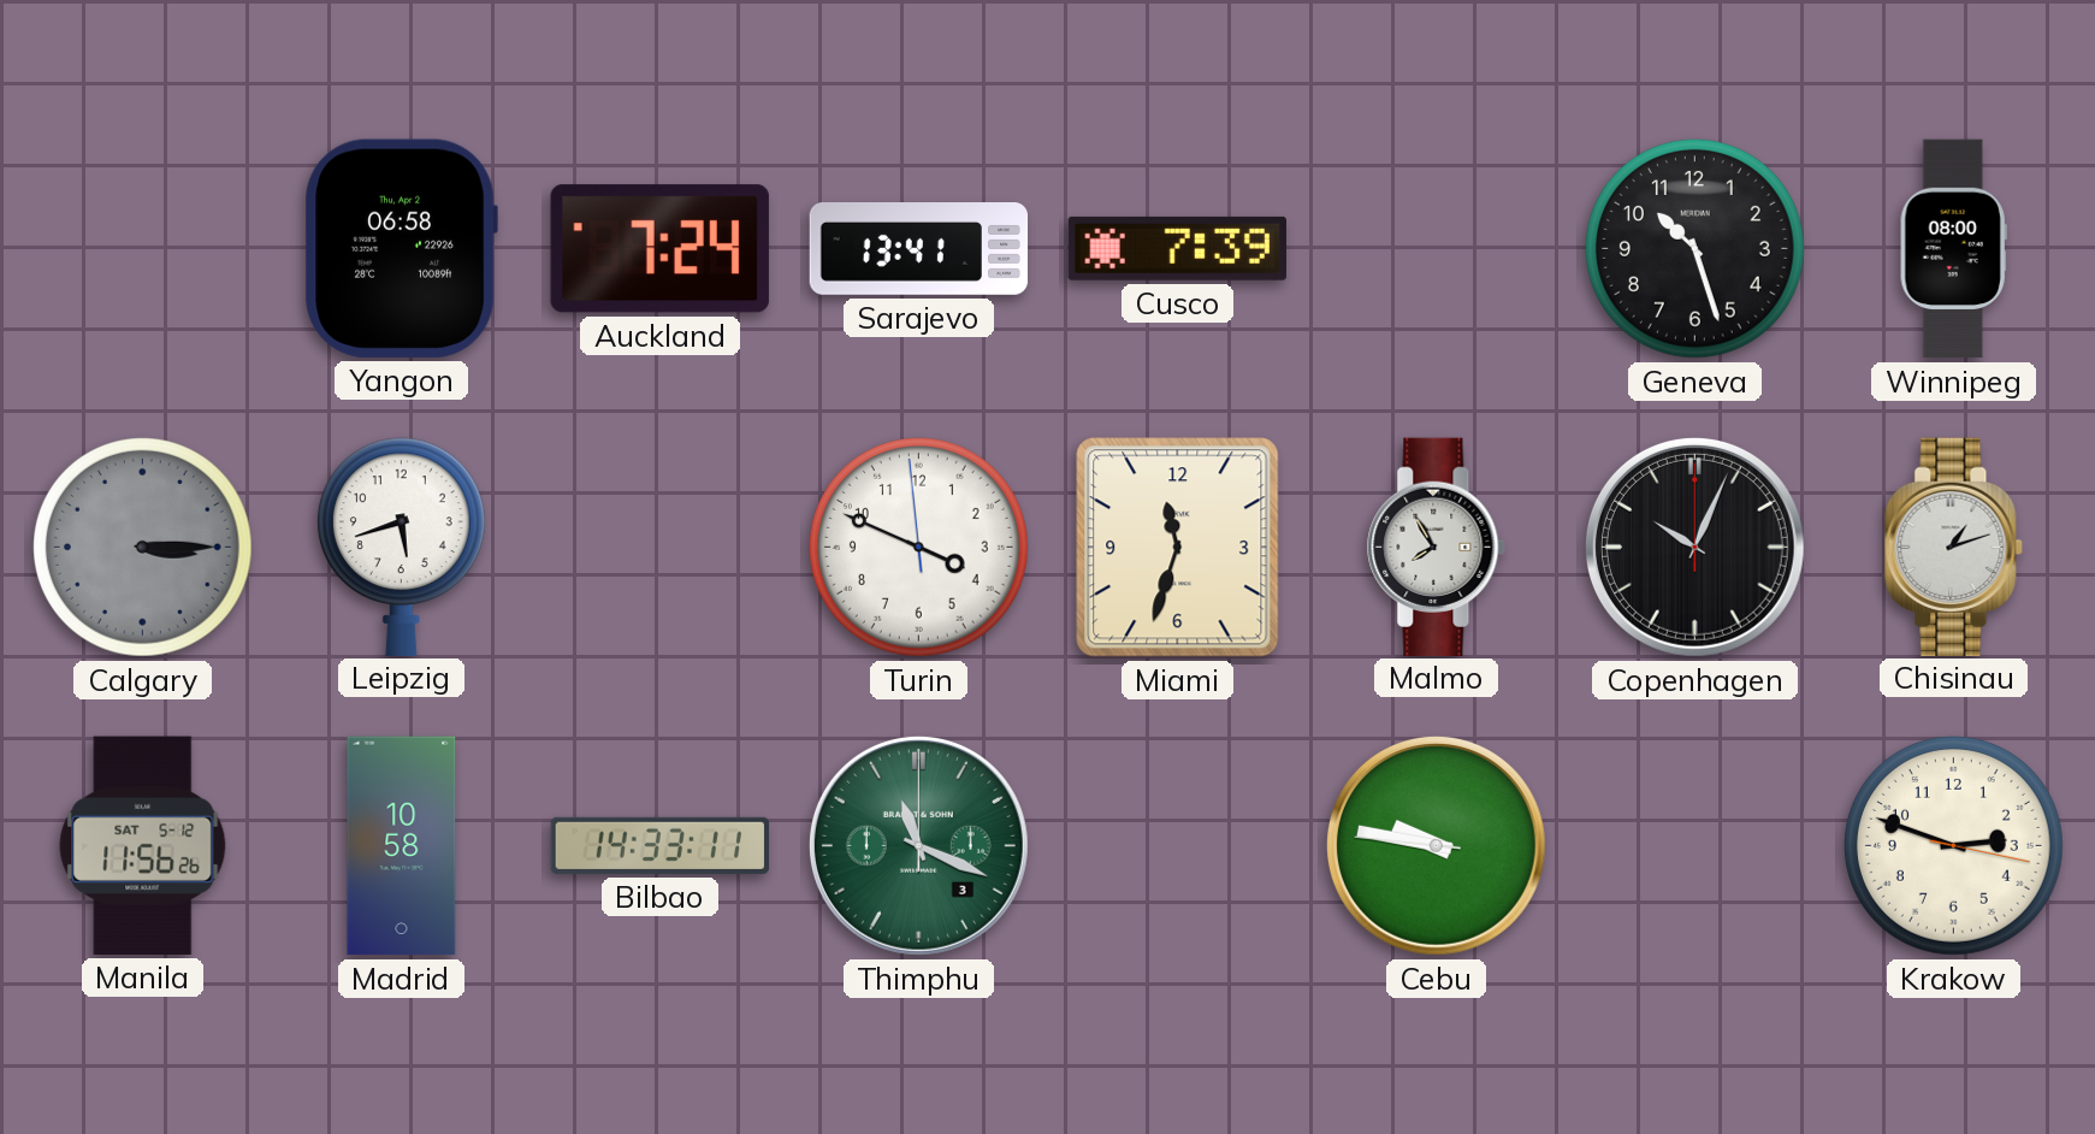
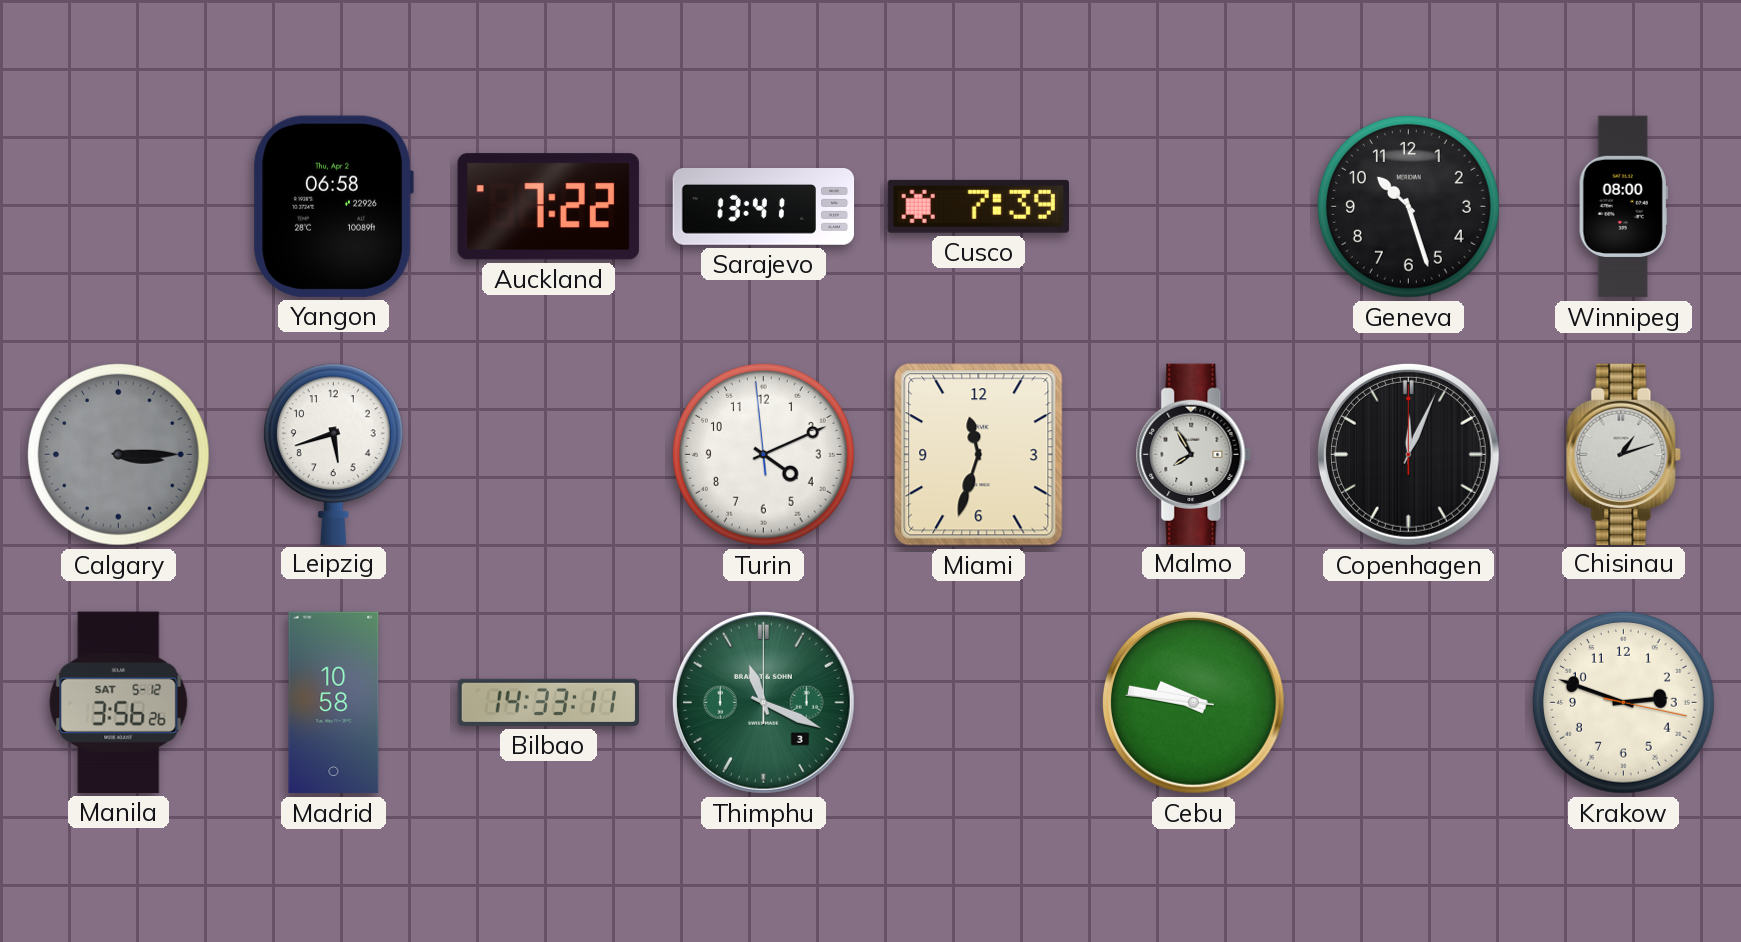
Auckland: 7:24 -> 7:22
Turin: 3:48 -> 4:10
Copenhagen: 10:04 -> 12:04
Manila: 11:56 -> 3:56
